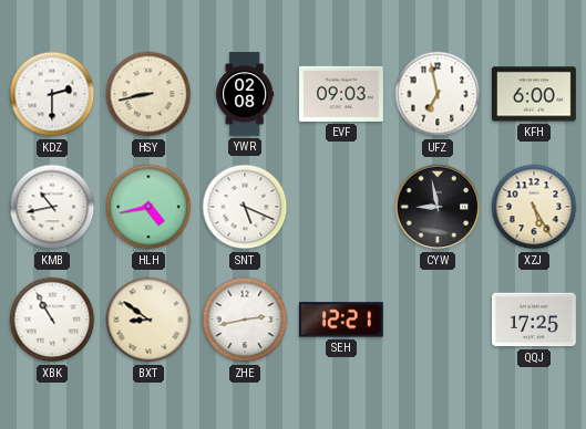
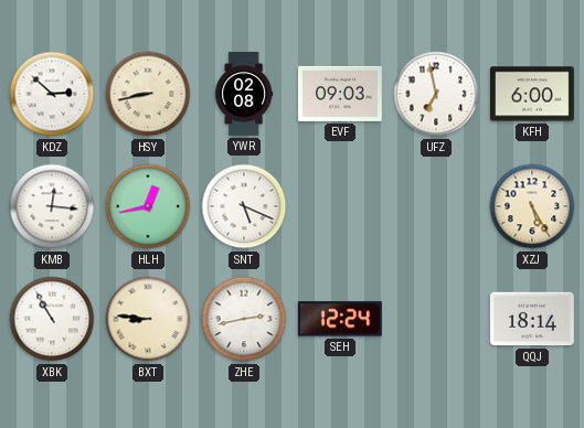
KDZ: 2:30 -> 2:52
KMB: 10:43 -> 12:16
HLH: 4:43 -> 12:43
CYW: 8:58 -> none
BXT: 8:51 -> 8:46
SEH: 12:21 -> 12:24
QQJ: 17:25 -> 18:14
